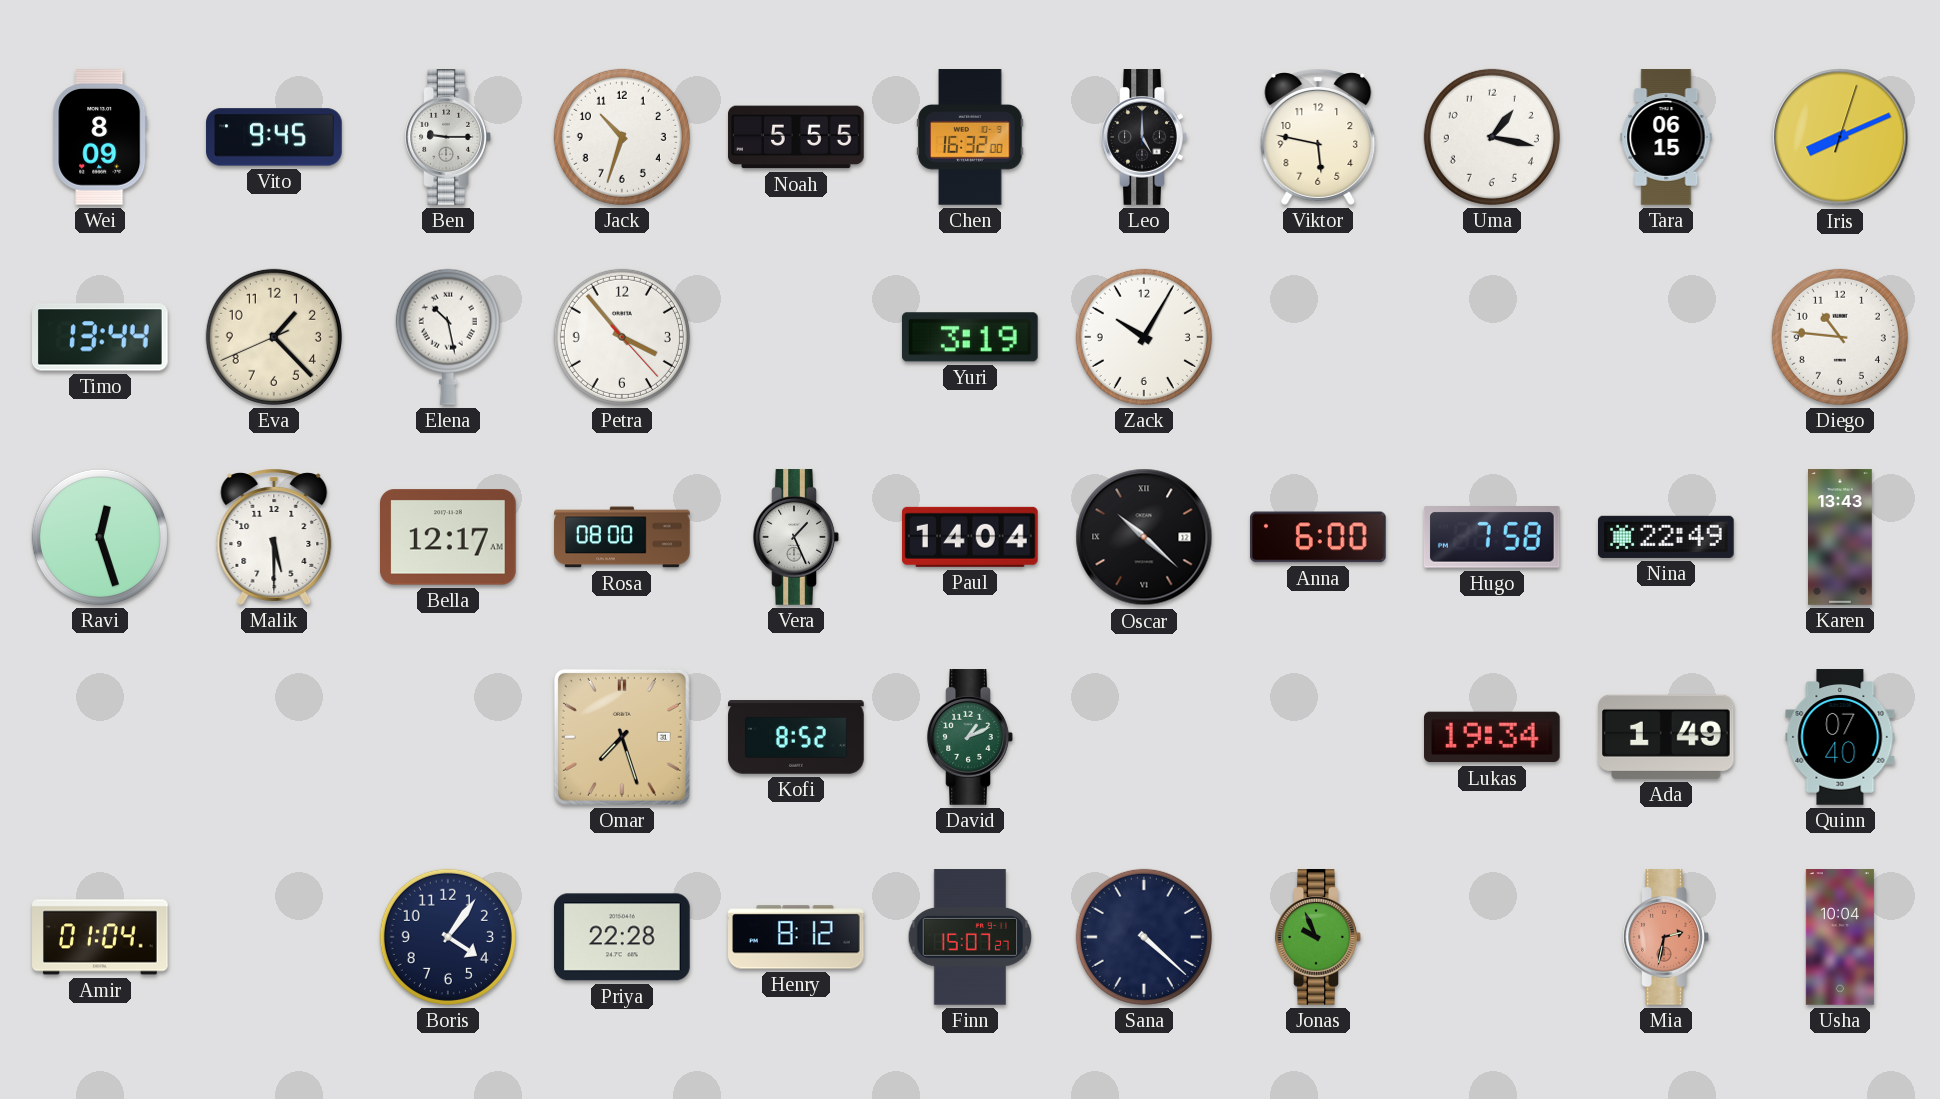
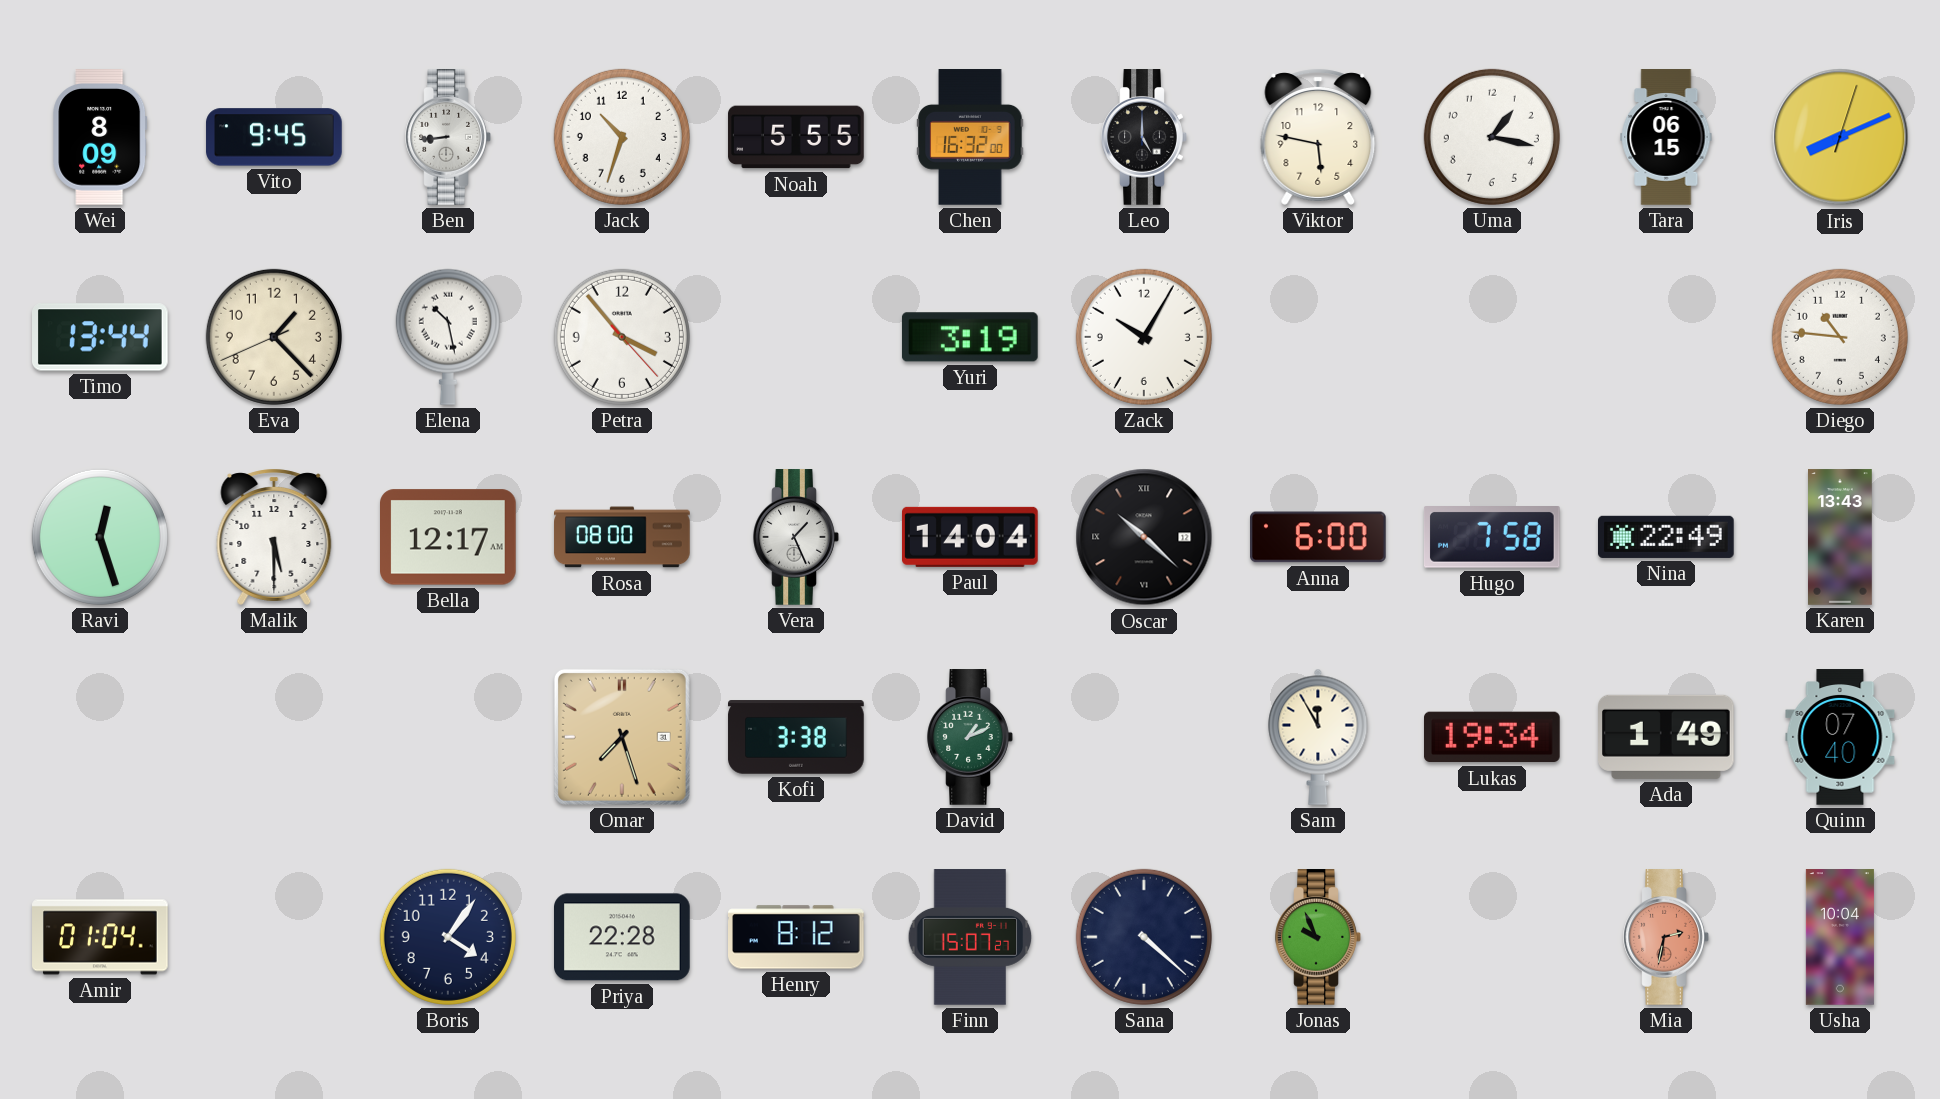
Ben: 9:15 -> 8:44
Kofi: 8:52 -> 3:38
Sam: none -> 11:55
